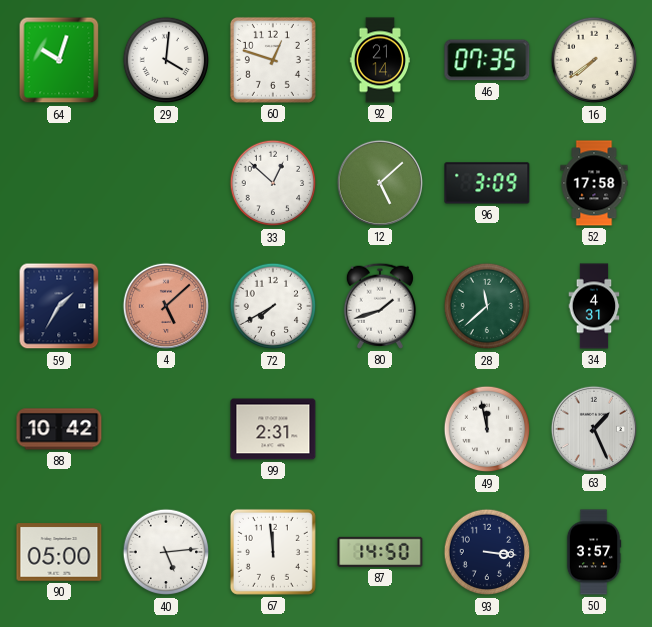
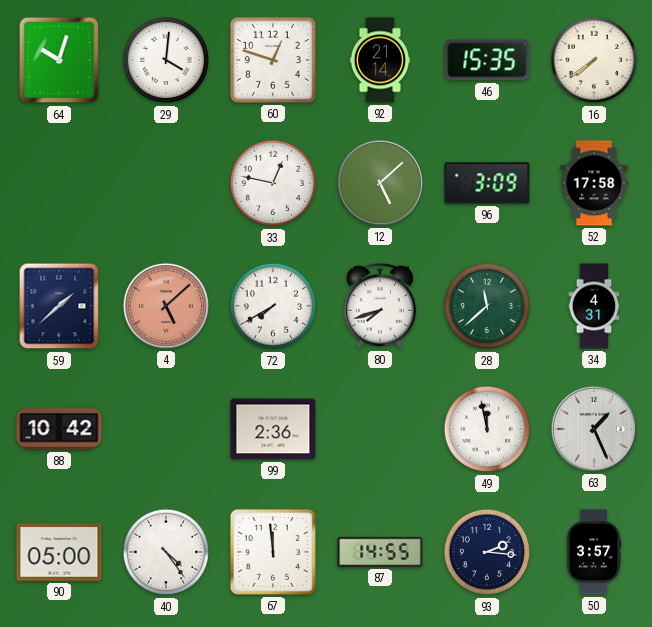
46: 07:35 -> 15:35
33: 12:52 -> 12:47
59: 1:35 -> 1:38
80: 1:42 -> 7:42
99: 2:31 -> 2:36
40: 5:14 -> 4:24
87: 14:50 -> 14:55
93: 3:16 -> 2:16
